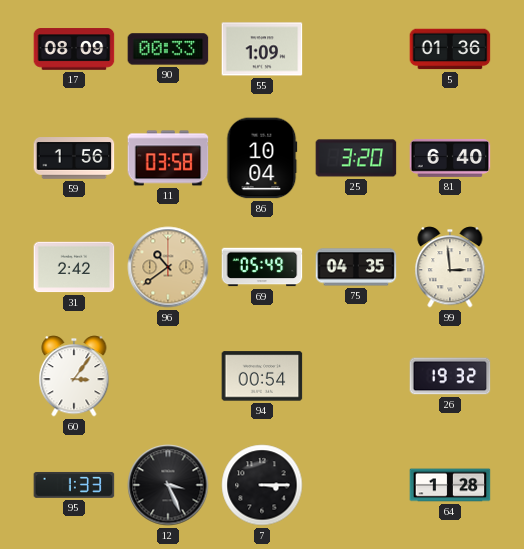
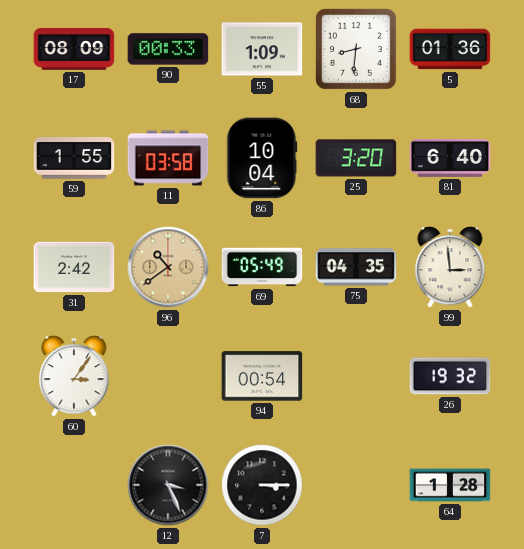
68: none -> 8:31
59: 1:56 -> 1:55
95: 1:33 -> none
